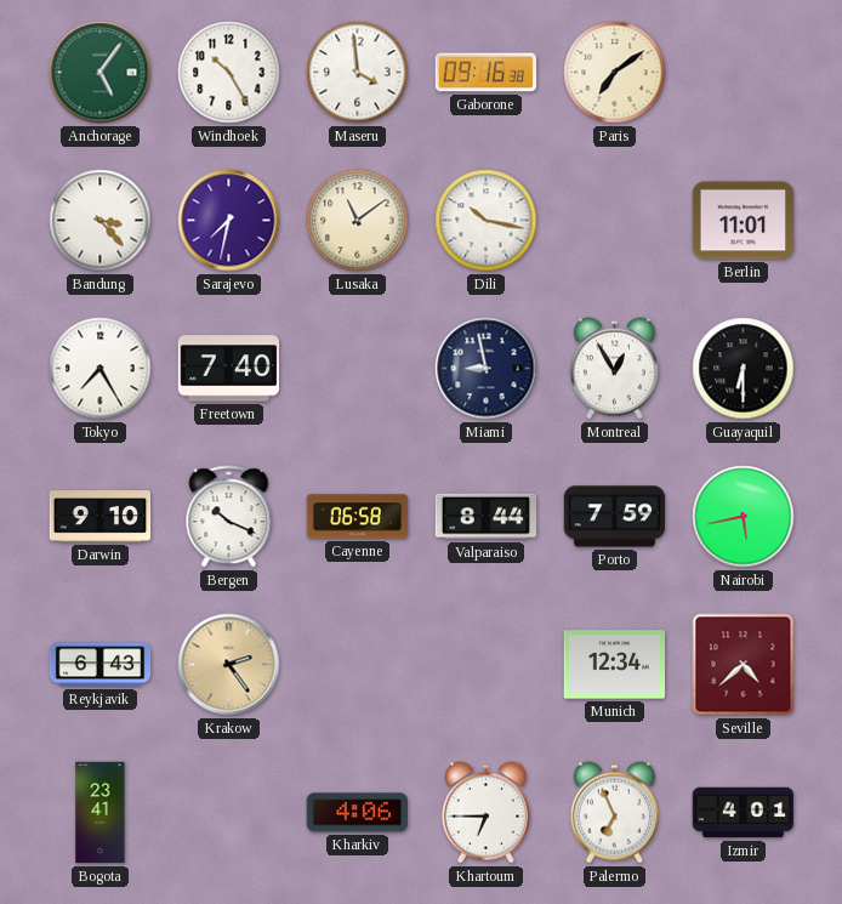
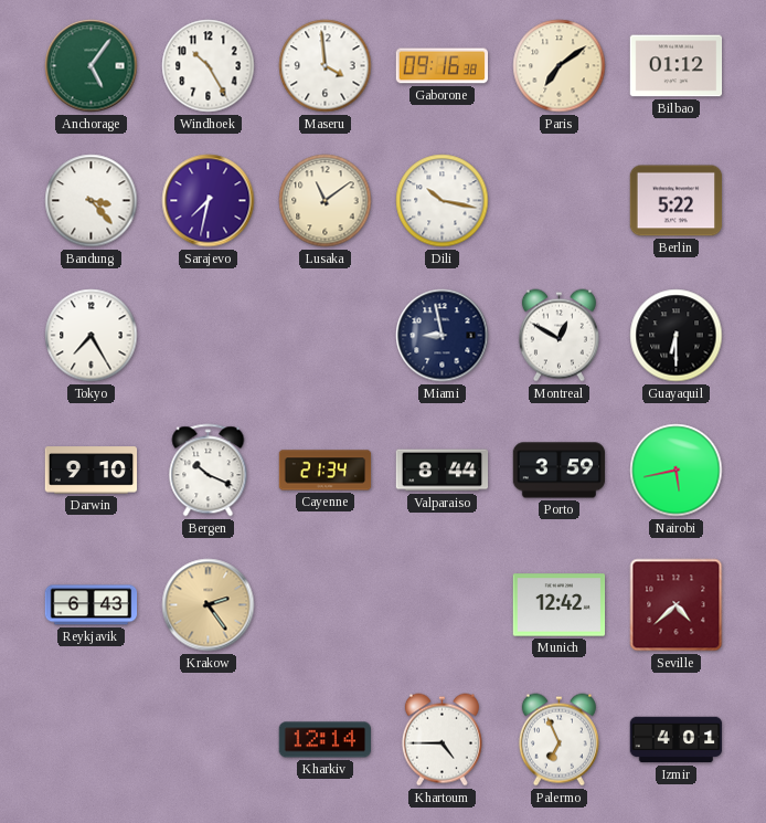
Bilbao: none -> 01:12
Berlin: 11:01 -> 5:22
Freetown: 7:40 -> none
Montreal: 12:55 -> 12:50
Cayenne: 06:58 -> 21:34
Porto: 7:59 -> 3:59
Munich: 12:34 -> 12:42
Bogota: 23:41 -> none
Kharkiv: 4:06 -> 12:14
Khartoum: 6:45 -> 4:45
